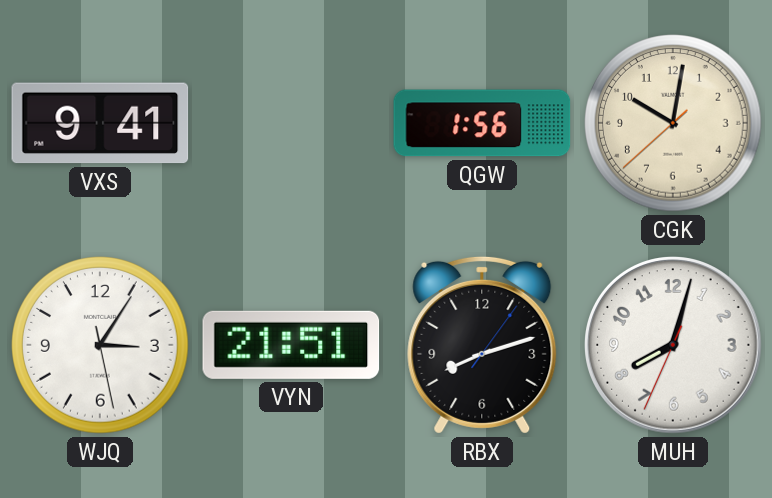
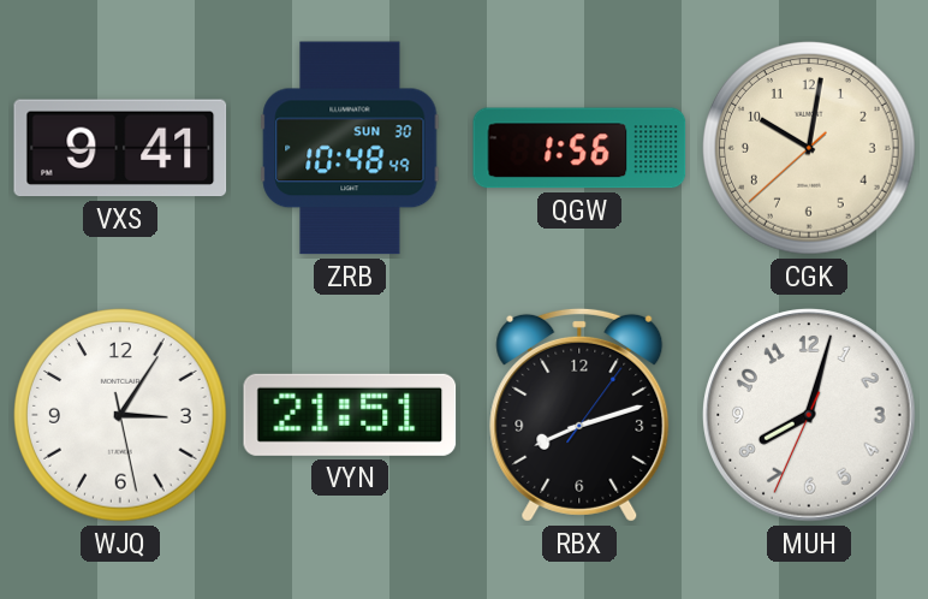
ZRB: none -> 10:48
